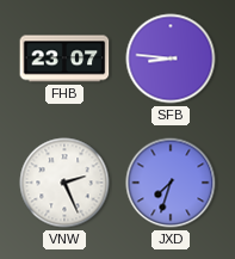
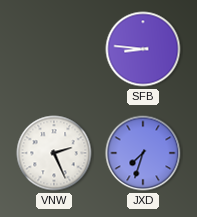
FHB: 23:07 -> none
